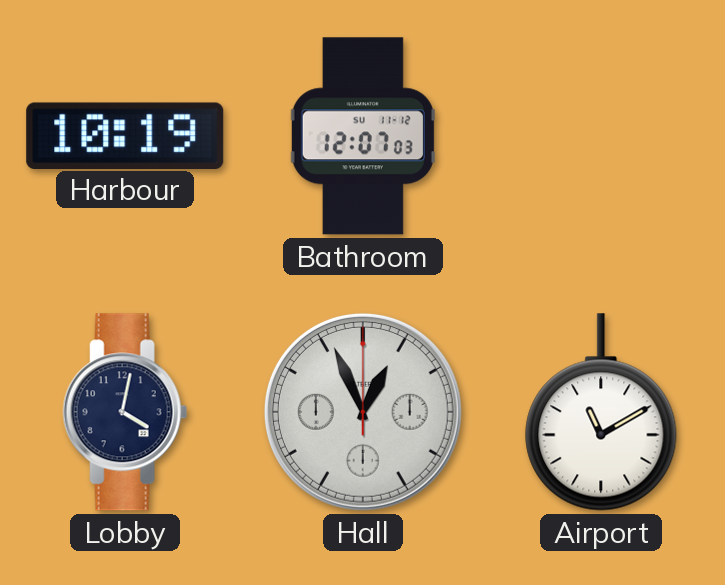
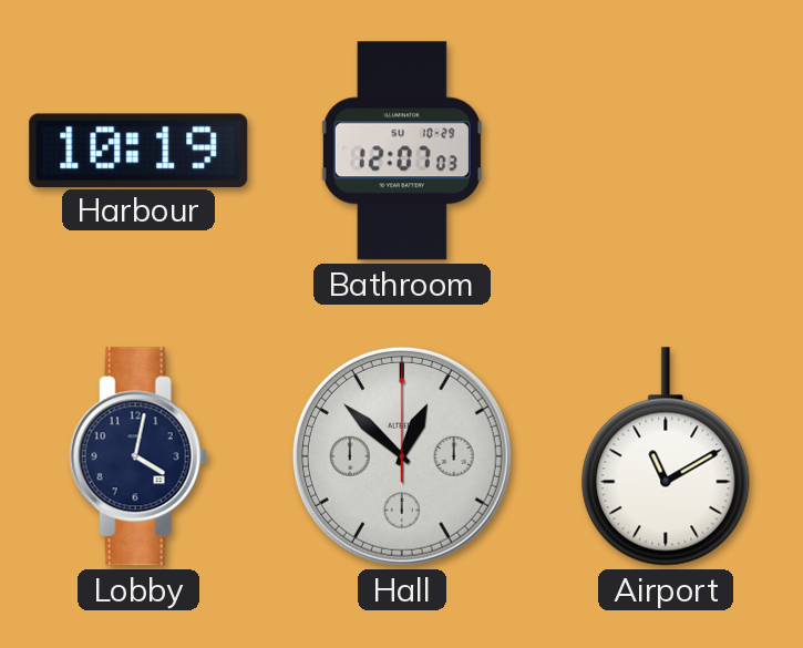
Bathroom date: SU 11-12 -> SU 10-29
Hall: 12:56 -> 12:52
